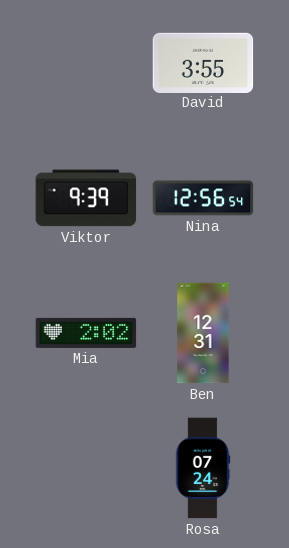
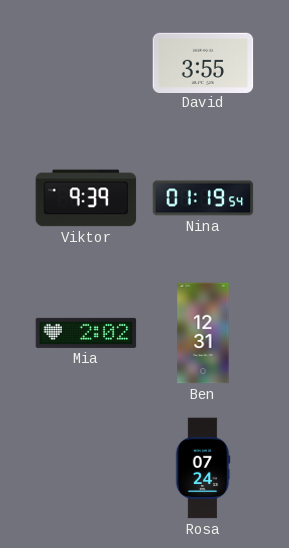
Nina: 12:56 -> 01:19
